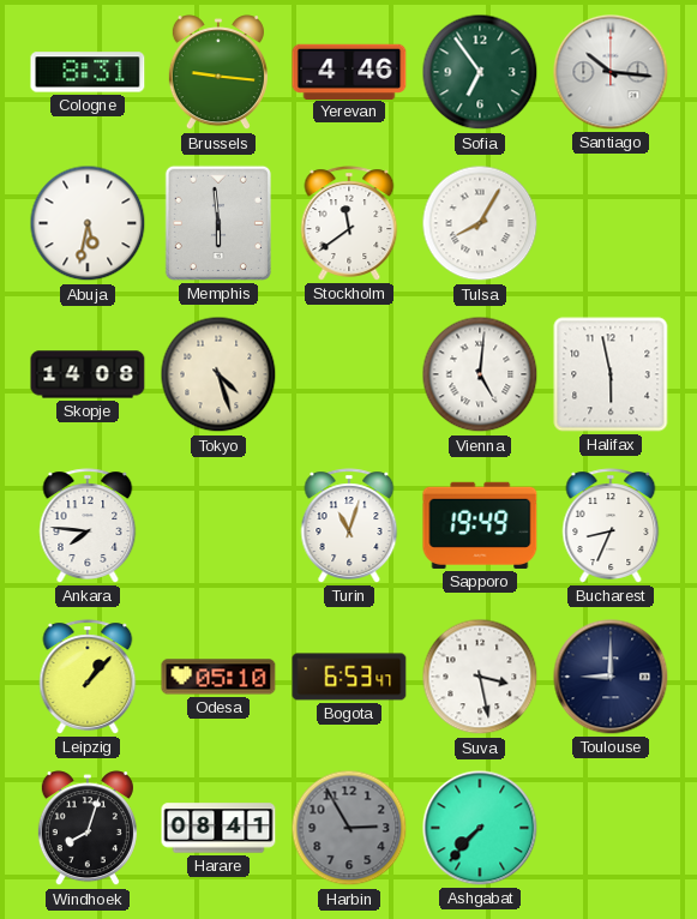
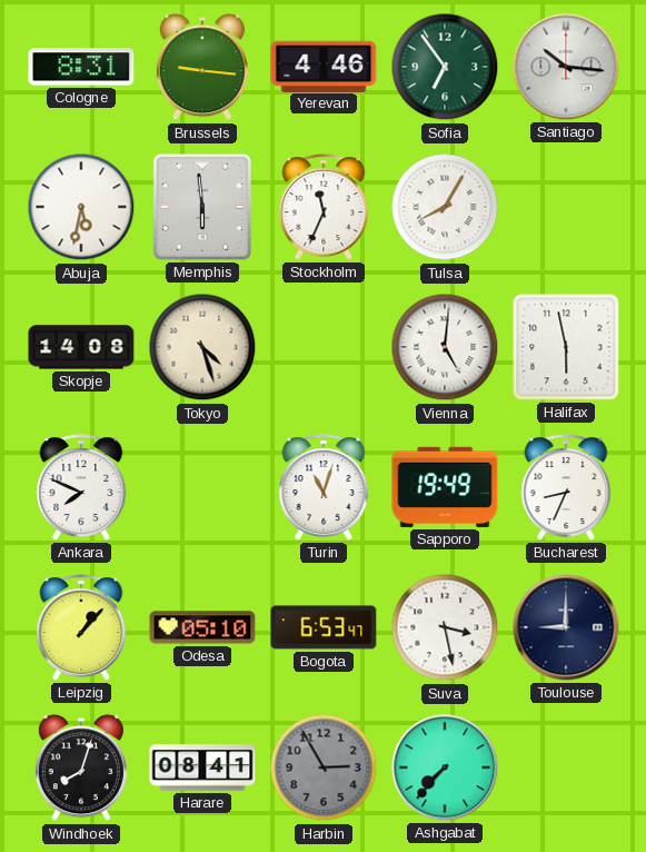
Stockholm: 11:39 -> 11:34
Ankara: 7:46 -> 7:49
